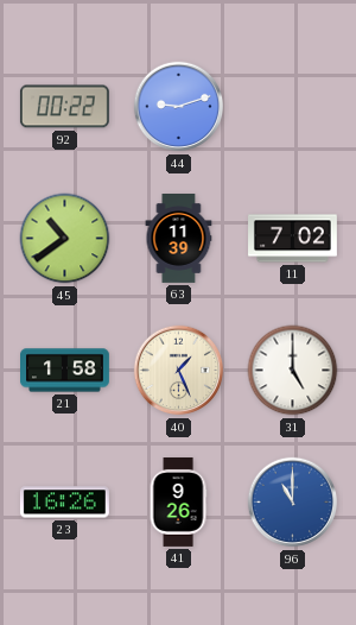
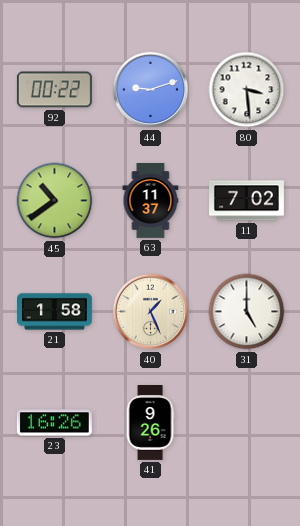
80: none -> 3:29
63: 11:39 -> 11:37
96: 11:00 -> none
